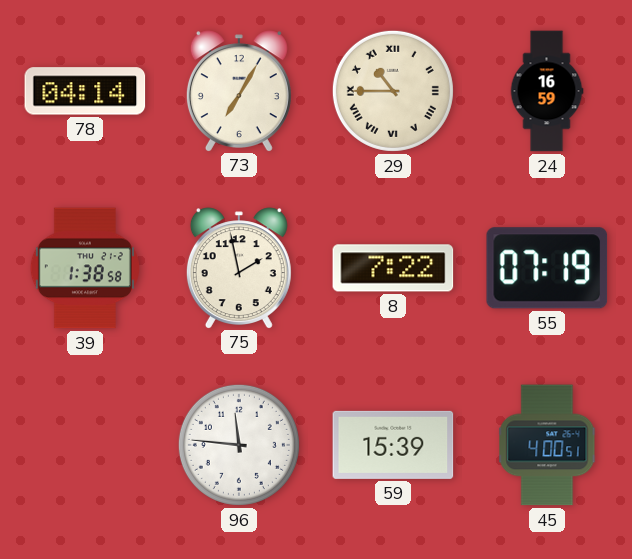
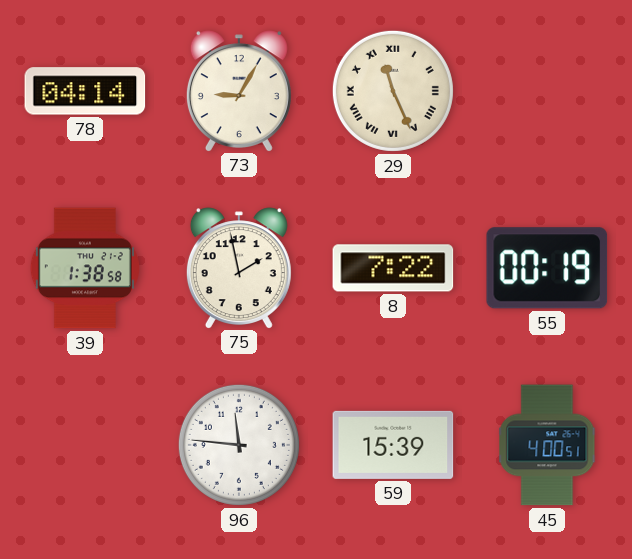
73: 7:05 -> 9:05
29: 10:45 -> 11:26
24: 16:59 -> none
55: 07:19 -> 00:19
